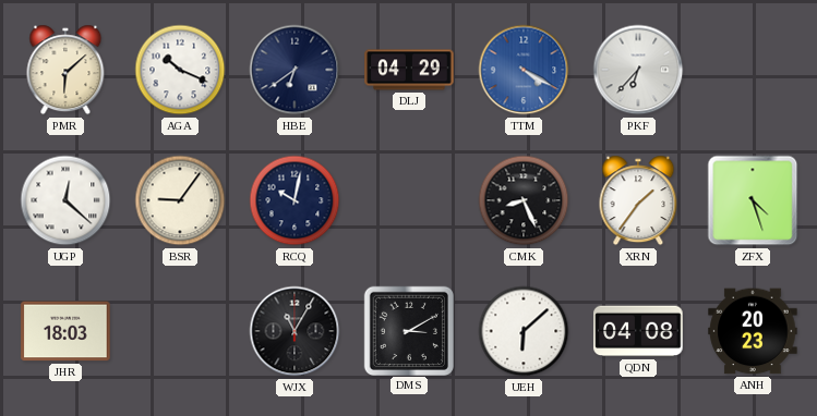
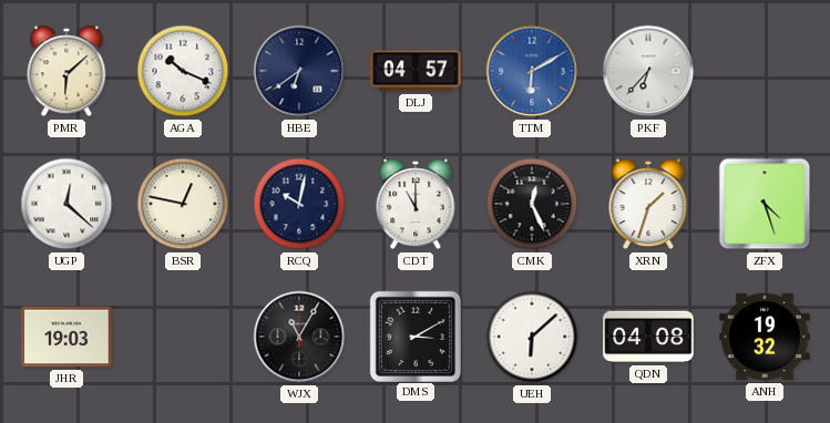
DLJ: 04:29 -> 04:57
TTM: 4:20 -> 6:10
BSR: 9:06 -> 12:47
CDT: none -> 11:00
CMK: 8:26 -> 12:26
XRN: 1:36 -> 1:33
JHR: 18:03 -> 19:03
ANH: 20:23 -> 19:32
